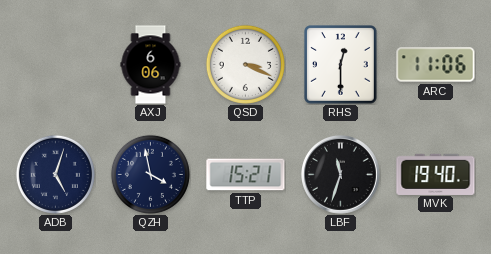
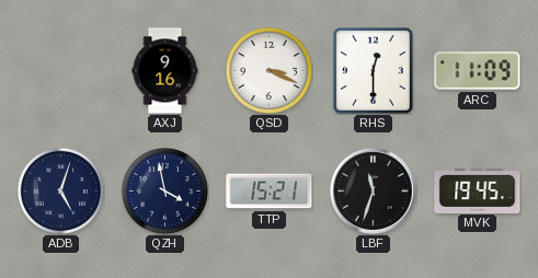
AXJ: 6:06 -> 9:16
ARC: 11:06 -> 11:09
MVK: 19:40 -> 19:45
